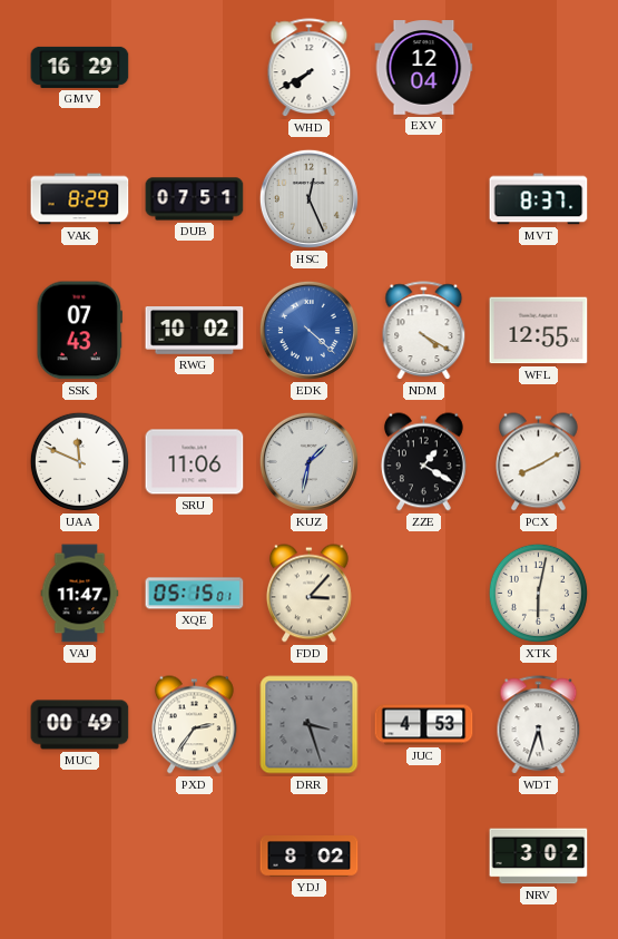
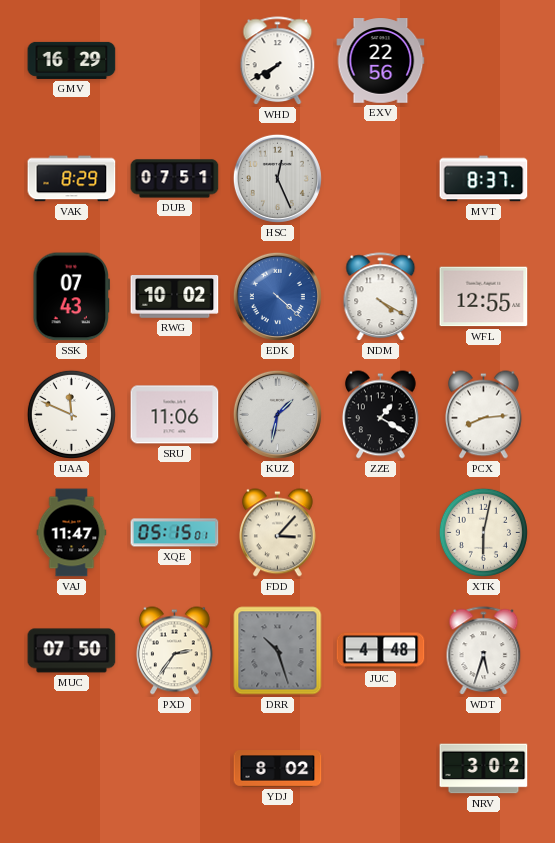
EXV: 12:04 -> 22:56
PCX: 8:10 -> 8:14
MUC: 00:49 -> 07:50
DRR: 3:27 -> 10:27
JUC: 4:53 -> 4:48
